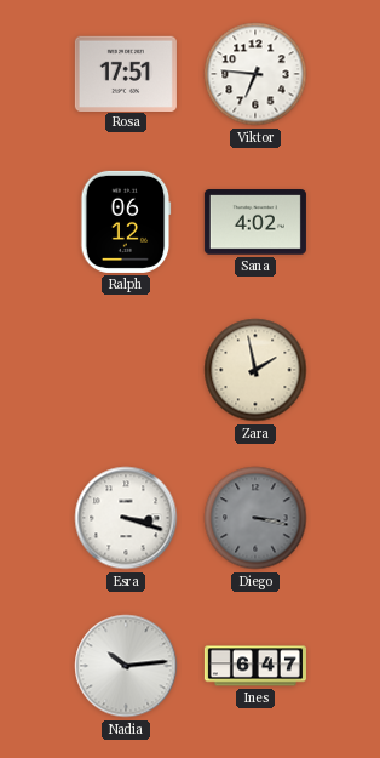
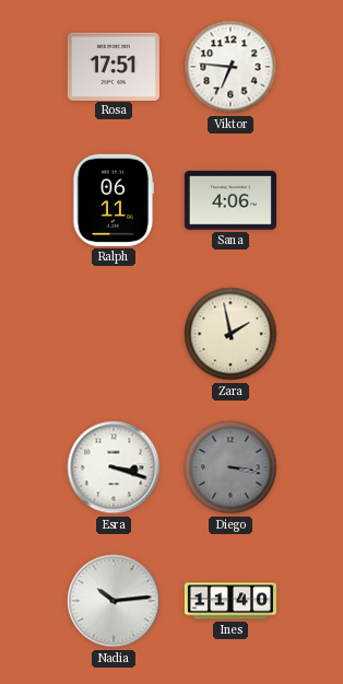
Ralph: 06:12 -> 06:11
Sana: 4:02 -> 4:06
Ines: 6:47 -> 11:40
